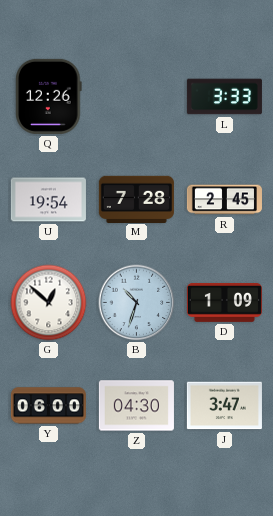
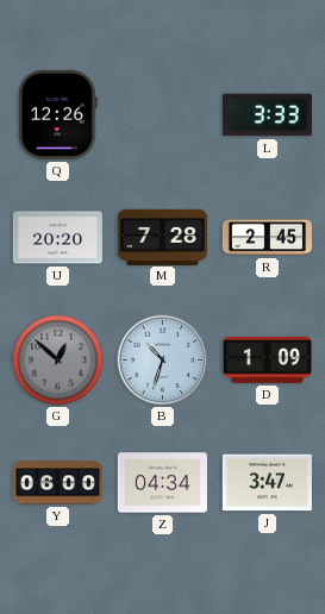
U: 19:54 -> 20:20
G dial: white -> grey
Z: 04:30 -> 04:34
